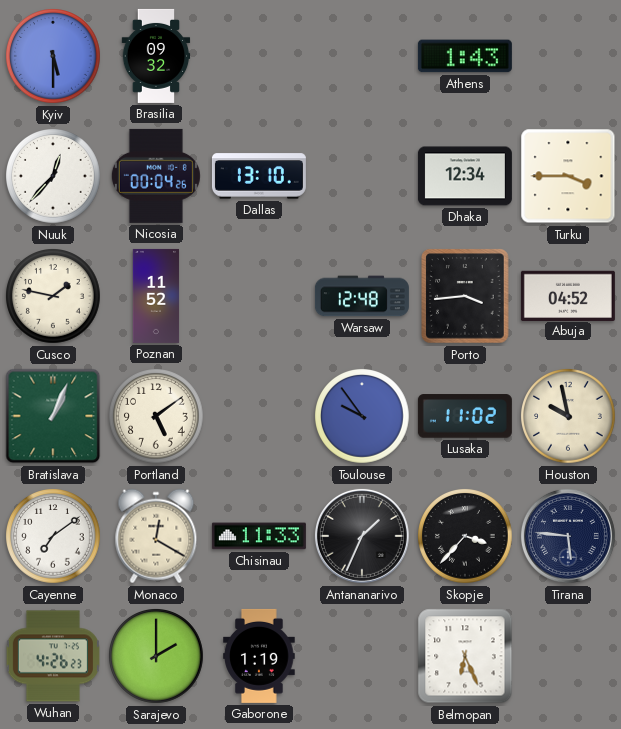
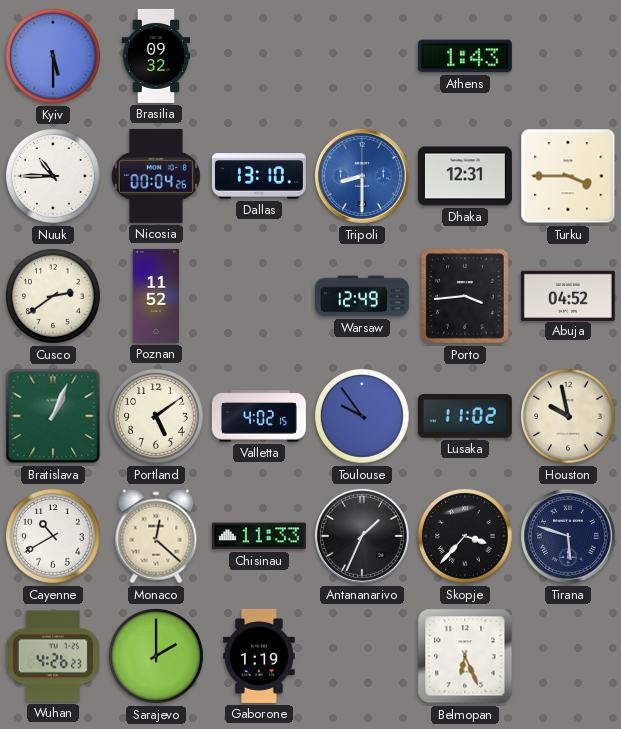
Nuuk: 12:37 -> 10:45
Tripoli: none -> 8:30
Dhaka: 12:34 -> 12:31
Cusco: 1:47 -> 2:39
Warsaw: 12:48 -> 12:49
Valletta: none -> 4:02
Cayenne: 7:09 -> 10:40
Monaco: 12:20 -> 12:22
Tirana: 5:46 -> 5:48
